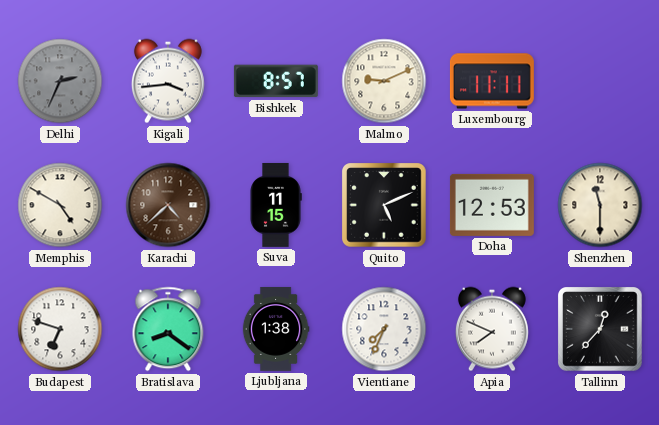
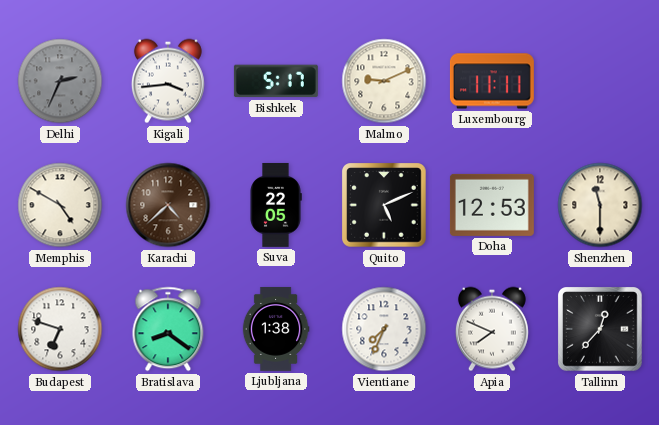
Bishkek: 8:57 -> 5:17
Suva: 11:15 -> 22:05
